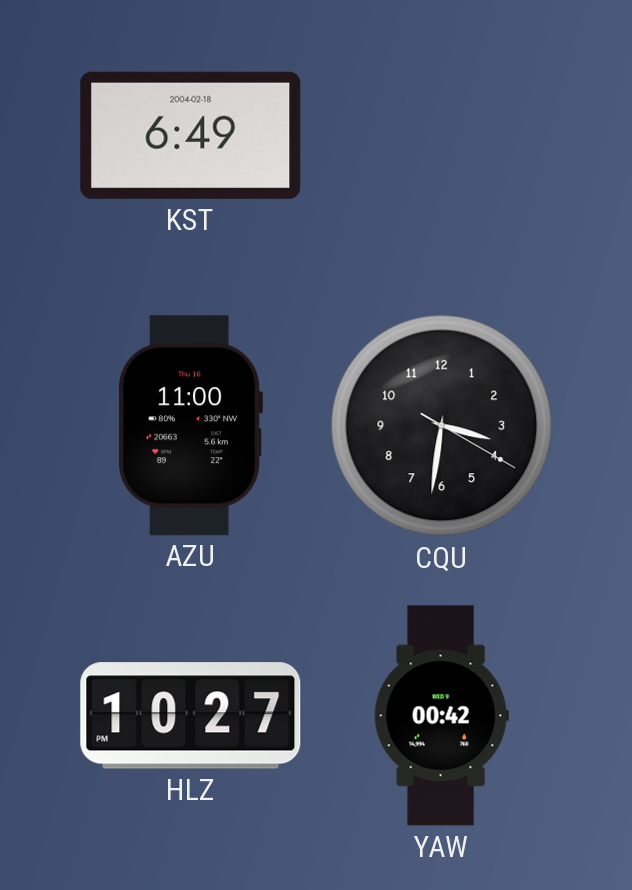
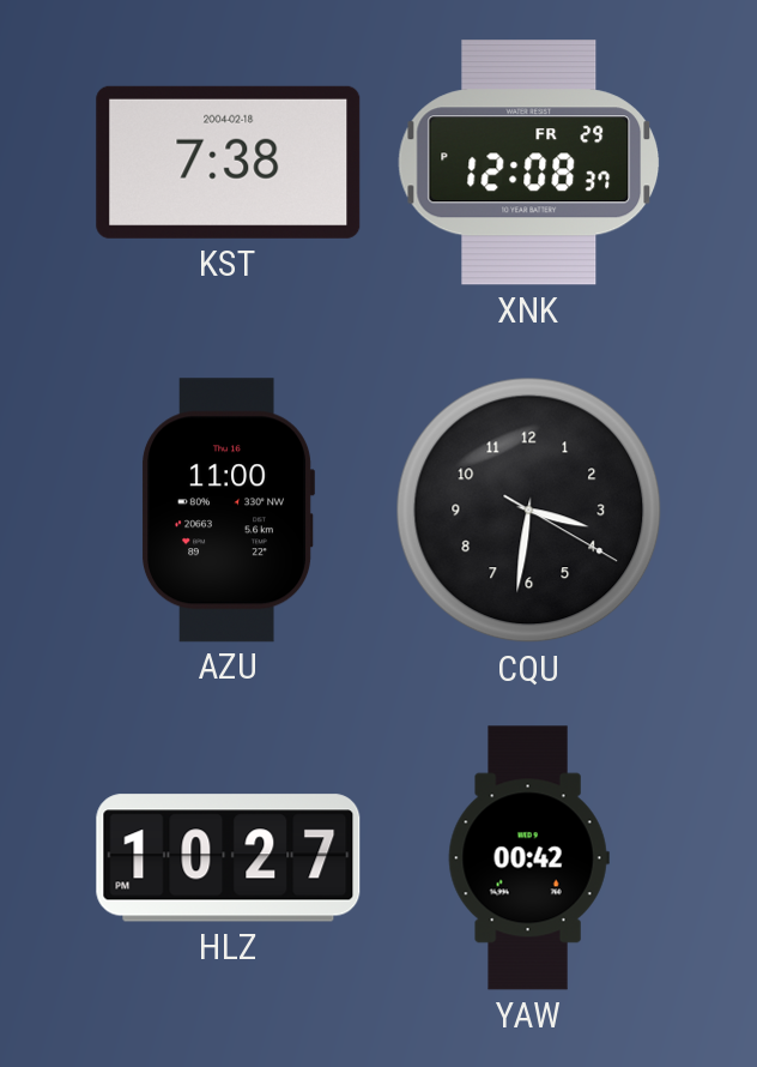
KST: 6:49 -> 7:38
XNK: none -> 12:08
